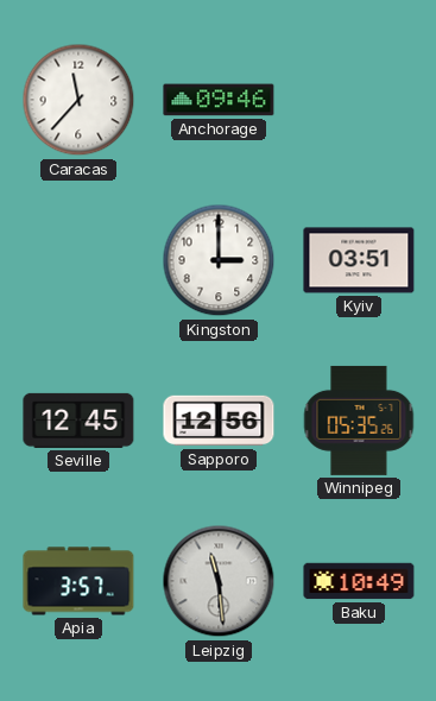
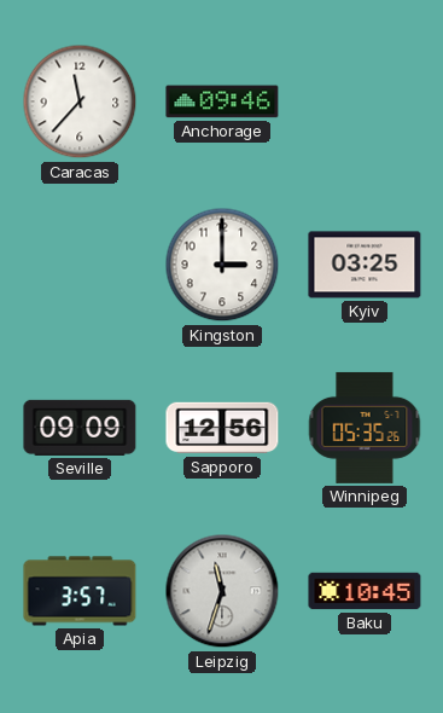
Kyiv: 03:51 -> 03:25
Seville: 12:45 -> 09:09
Leipzig: 11:29 -> 11:33
Baku: 10:49 -> 10:45
